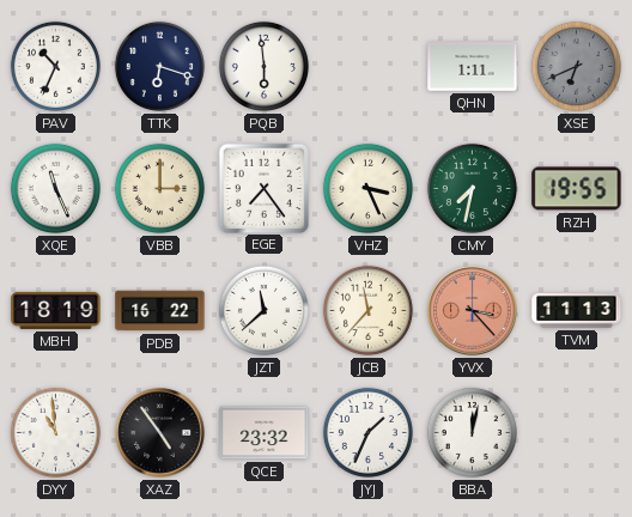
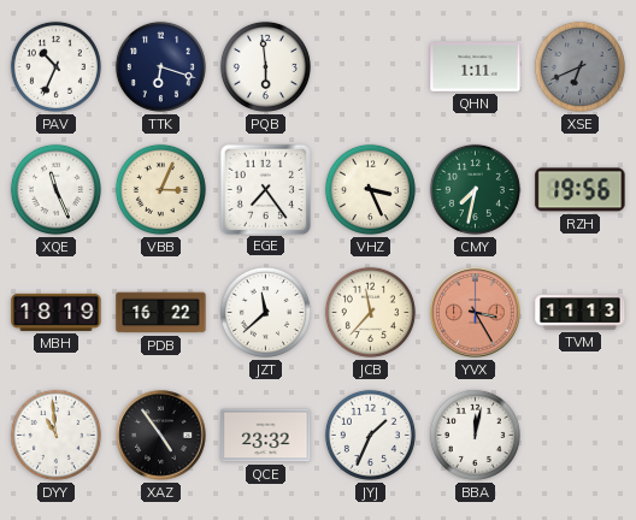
VBB: 3:00 -> 3:04
RZH: 19:55 -> 19:56
YVX: 3:23 -> 3:25
